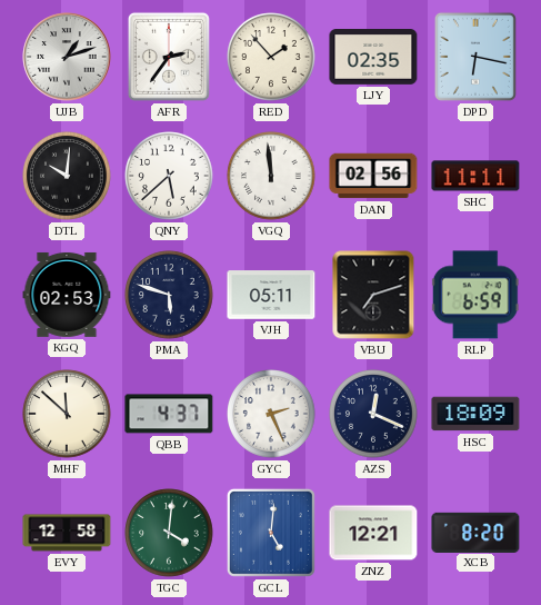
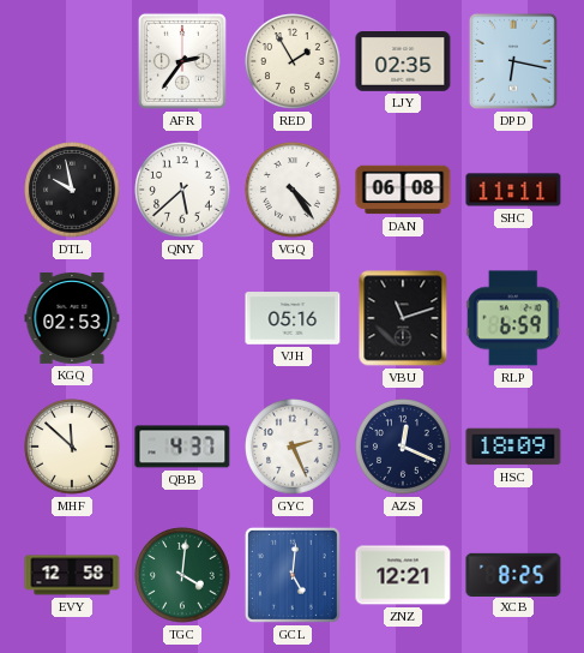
UJB: 1:12 -> none
RED: 1:53 -> 1:55
DTL: 10:01 -> 9:58
VGQ: 11:59 -> 4:24
DAN: 02:56 -> 06:08
PMA: 5:48 -> none
VJH: 05:11 -> 05:16
VBU: 7:12 -> 11:12
XCB: 8:20 -> 8:25
